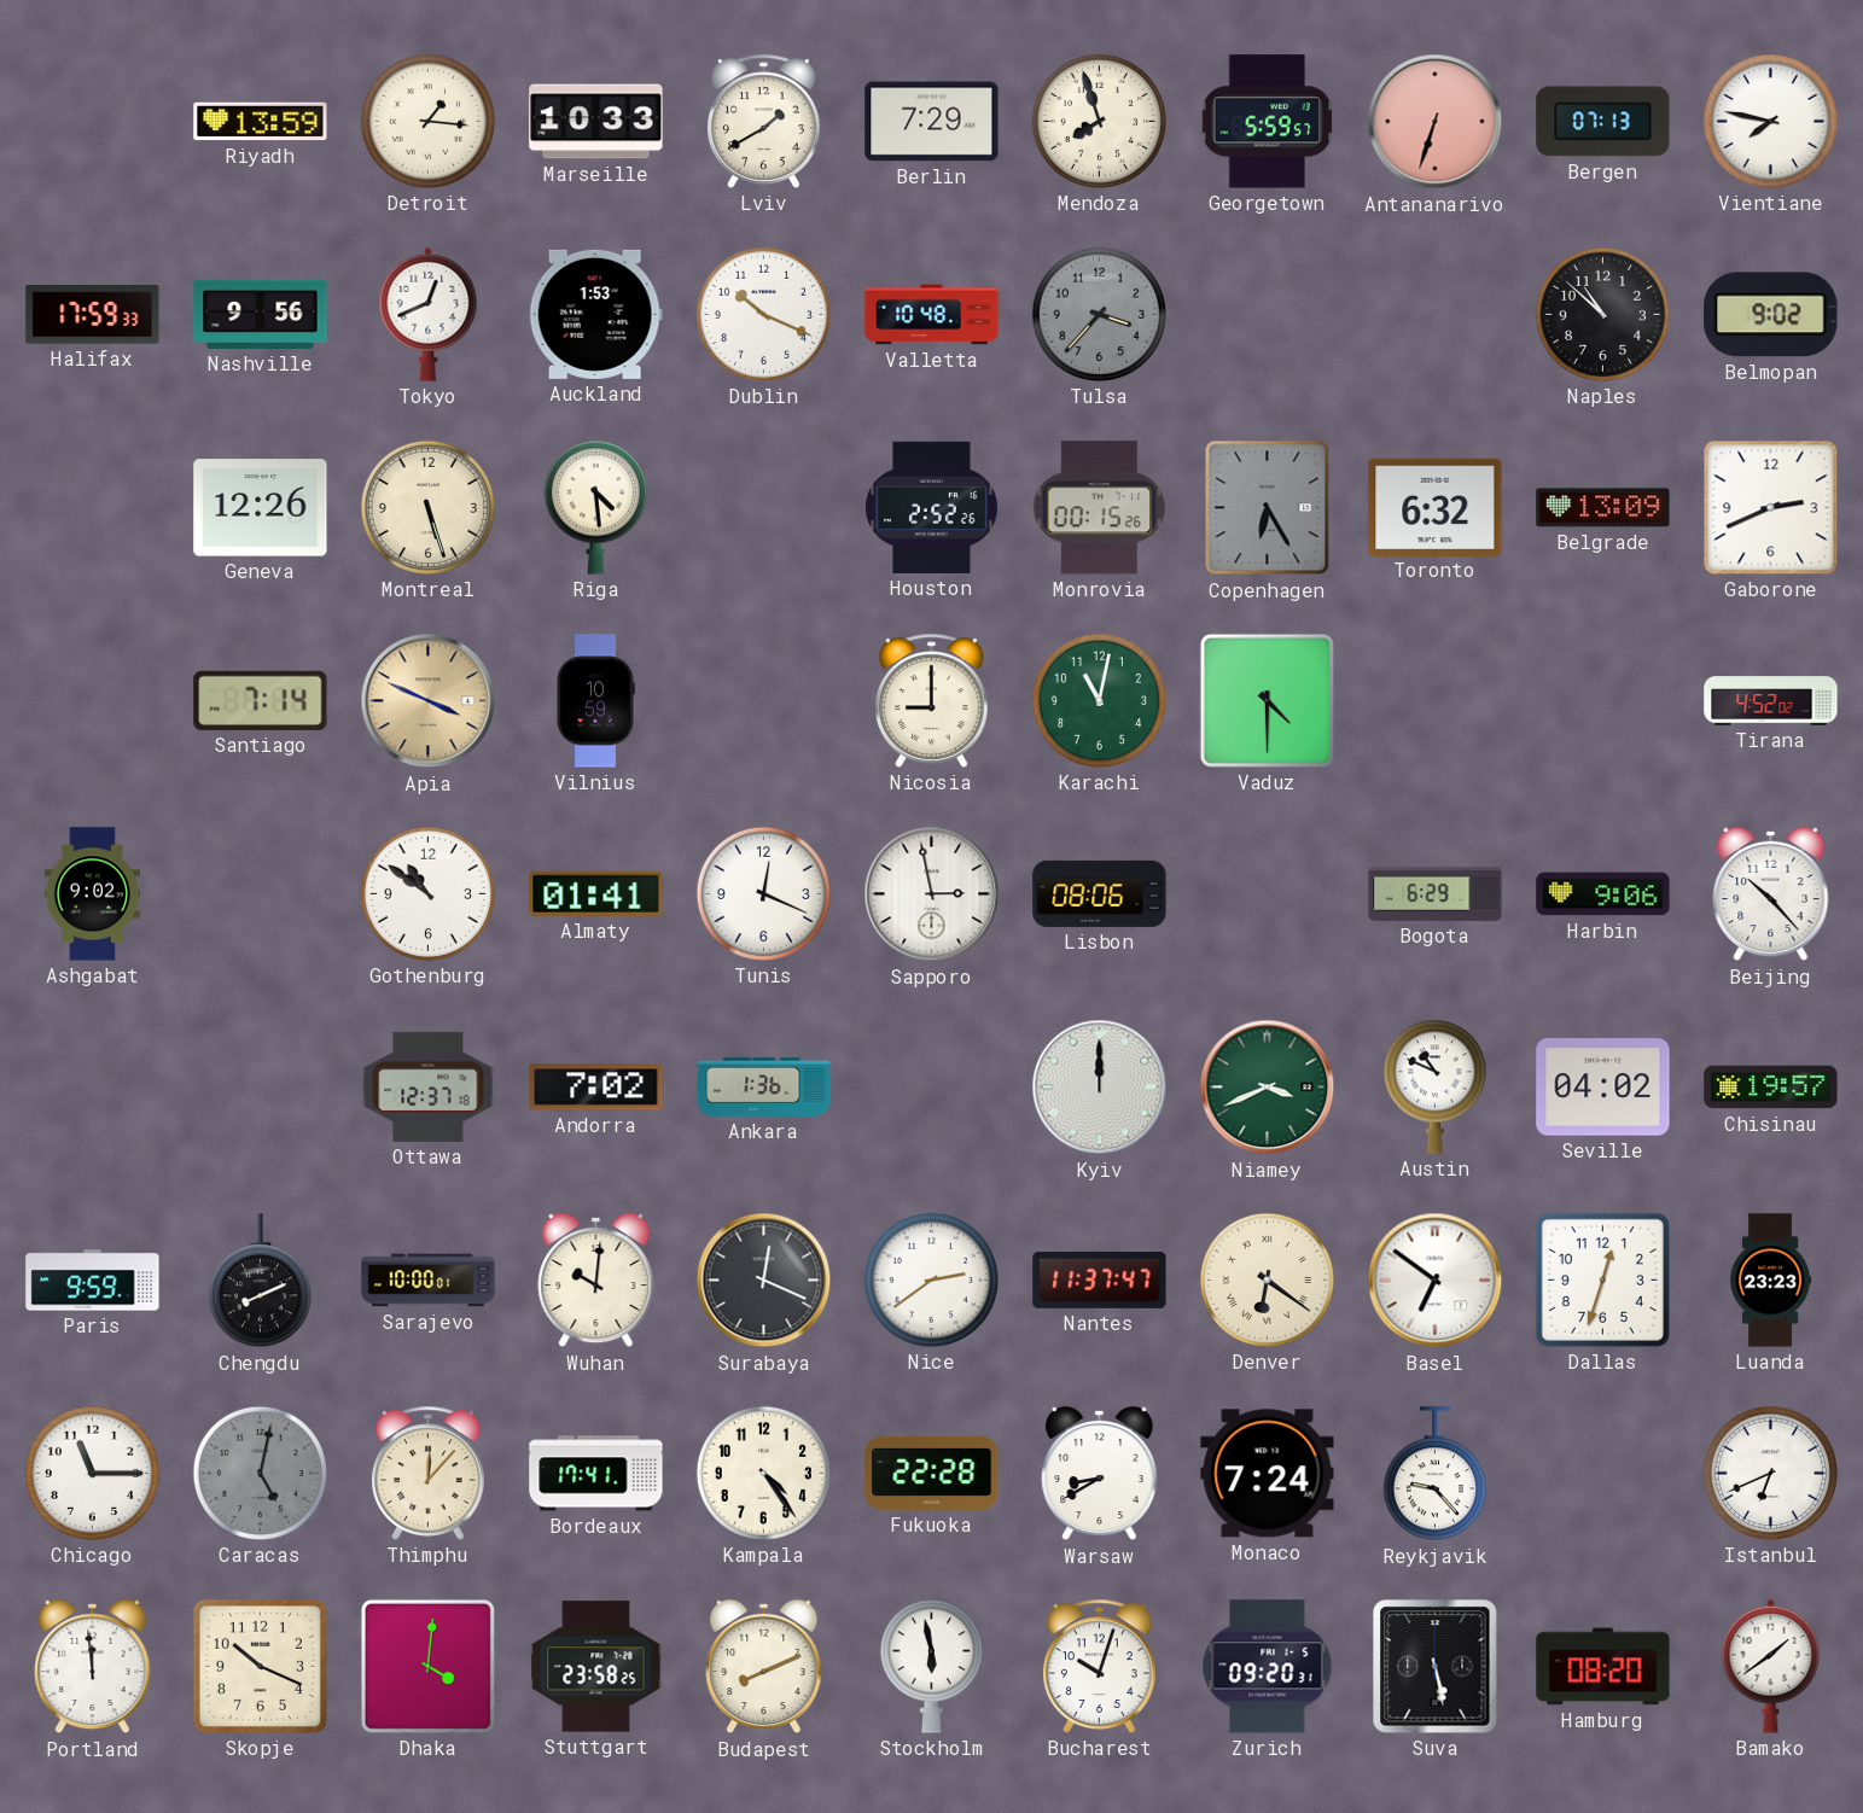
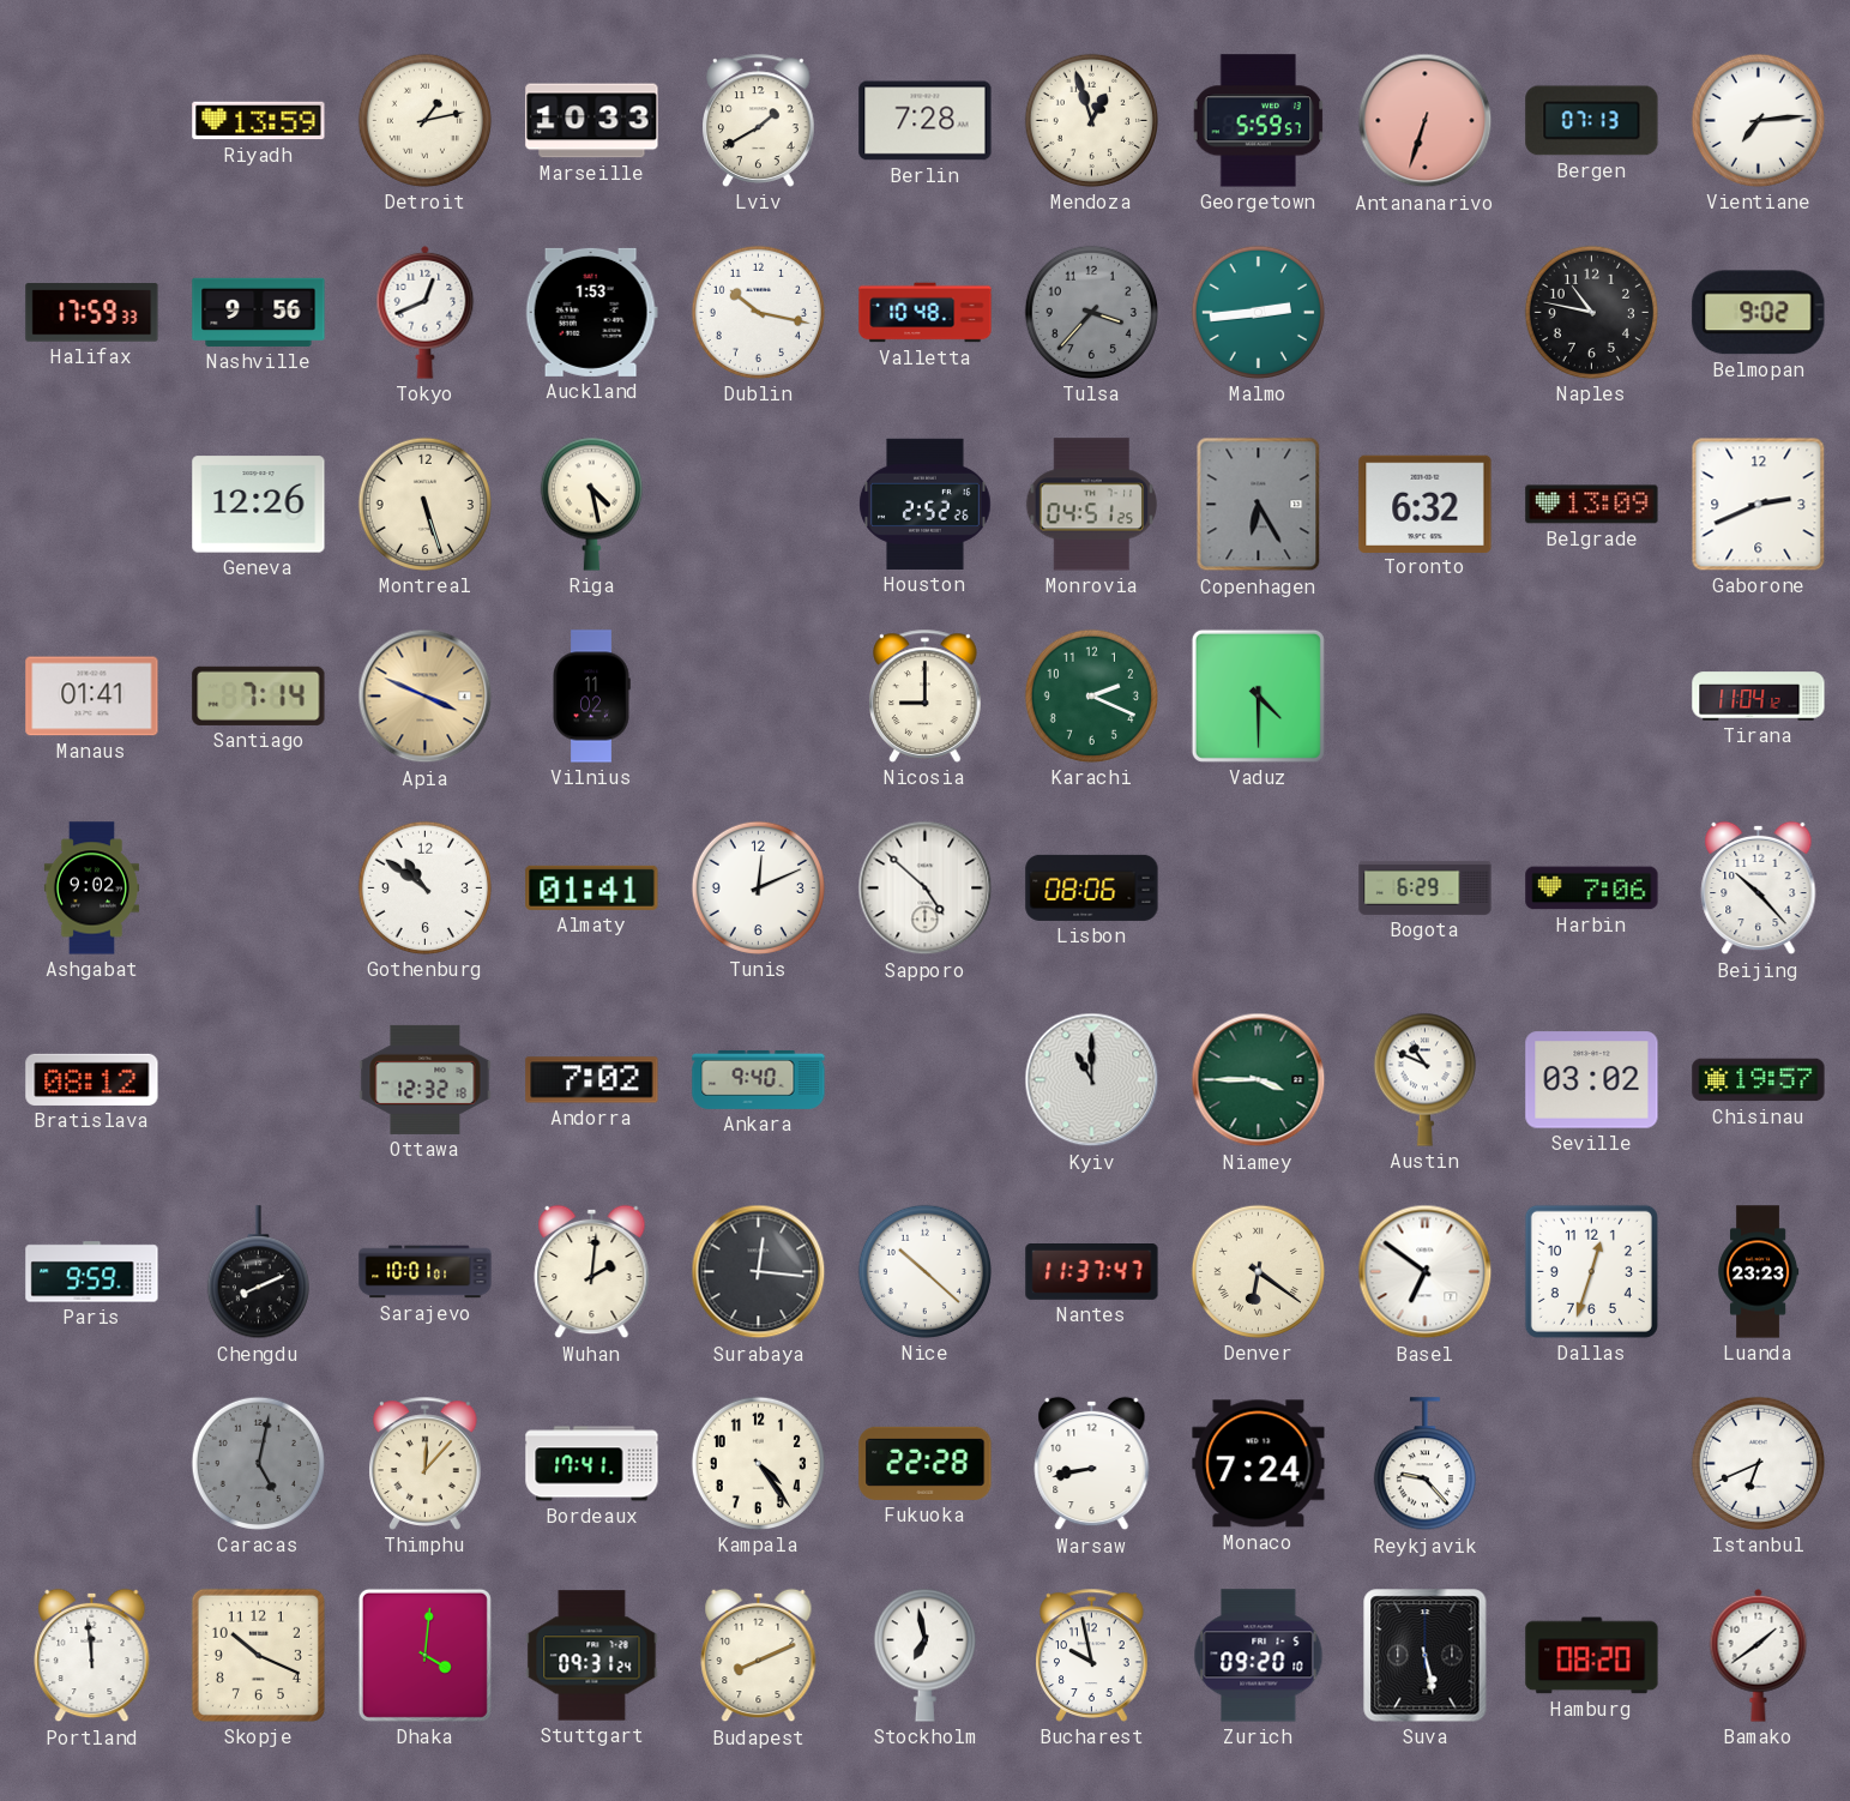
Detroit: 1:16 -> 1:13
Berlin: 7:29 -> 7:28
Mendoza: 7:57 -> 12:57
Vientiane: 7:47 -> 7:14
Dublin: 10:19 -> 10:17
Malmo: none -> 2:44
Naples: 10:52 -> 10:47
Riga: 4:29 -> 4:28
Monrovia: 00:15 -> 04:51
Manaus: none -> 01:41
Vilnius: 10:59 -> 11:02
Karachi: 11:02 -> 2:19
Tirana: 4:52 -> 11:04
Tunis: 12:19 -> 12:11
Sapporo: 2:58 -> 4:52
Harbin: 9:06 -> 7:06
Bratislava: none -> 08:12
Ottawa: 12:37 -> 12:32
Ankara: 1:36 -> 9:40
Kyiv: 12:00 -> 11:00
Niamey: 3:41 -> 3:45
Seville: 04:02 -> 03:02
Sarajevo: 10:00 -> 10:01
Wuhan: 10:01 -> 2:01
Surabaya: 12:19 -> 12:16
Nice: 2:39 -> 10:22
Chicago: 11:15 -> none
Warsaw: 8:40 -> 8:43
Stuttgart: 23:58 -> 09:31
Stockholm: 5:58 -> 6:58
Bucharest: 10:03 -> 9:58
Zurich: 09:20:31 -> 09:20:10
